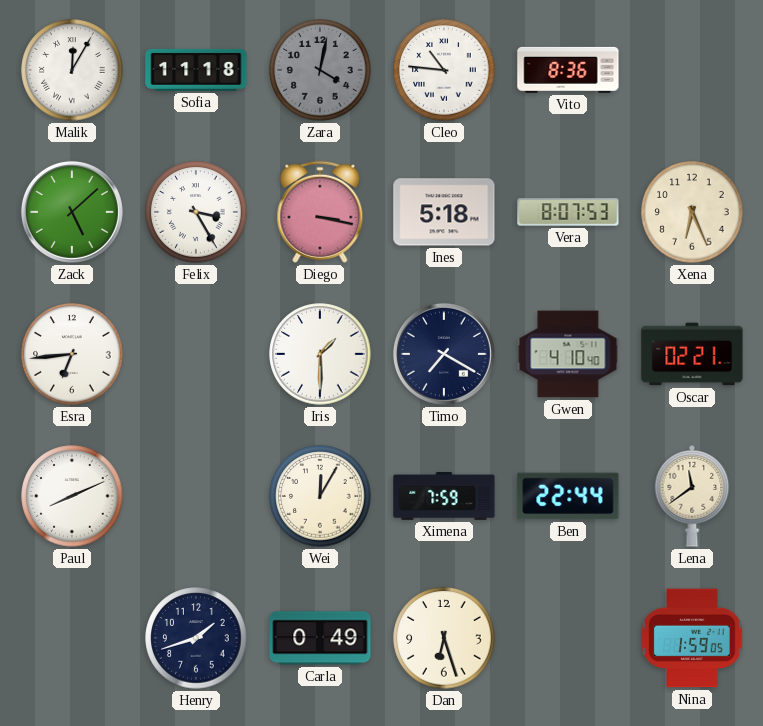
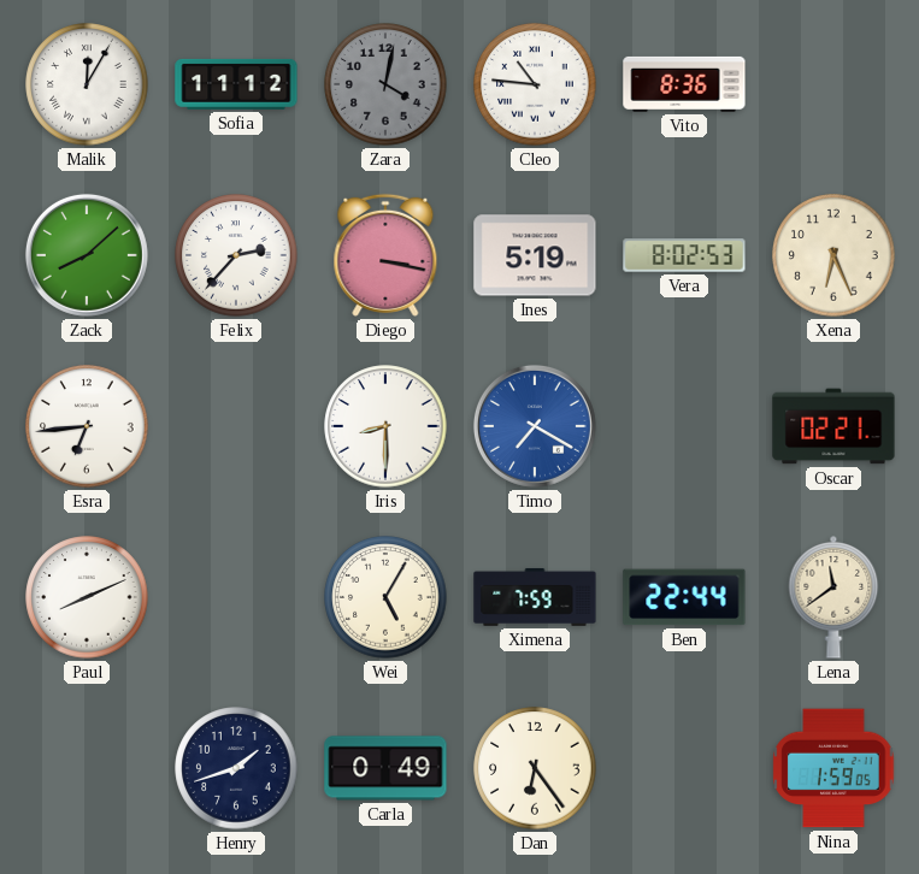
Sofia: 11:18 -> 11:12
Zack: 5:08 -> 8:08
Felix: 3:25 -> 2:37
Ines: 5:18 -> 5:19
Vera: 8:07 -> 8:02
Iris: 1:30 -> 8:30
Timo dial: navy -> blue
Gwen: 4:10 -> none
Wei: 12:05 -> 5:05
Dan: 6:27 -> 6:24
